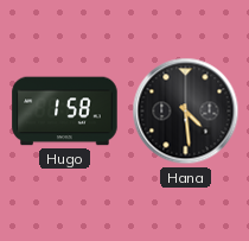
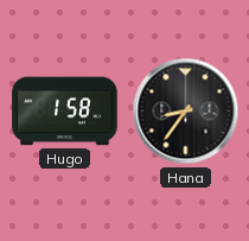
Hana: 4:29 -> 8:36
